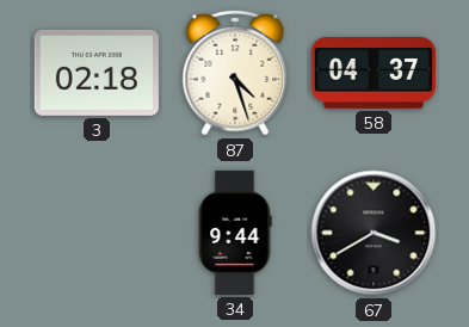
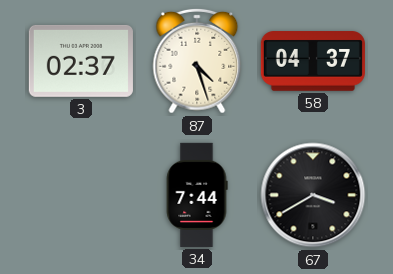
3: 02:18 -> 02:37
34: 9:44 -> 7:44
